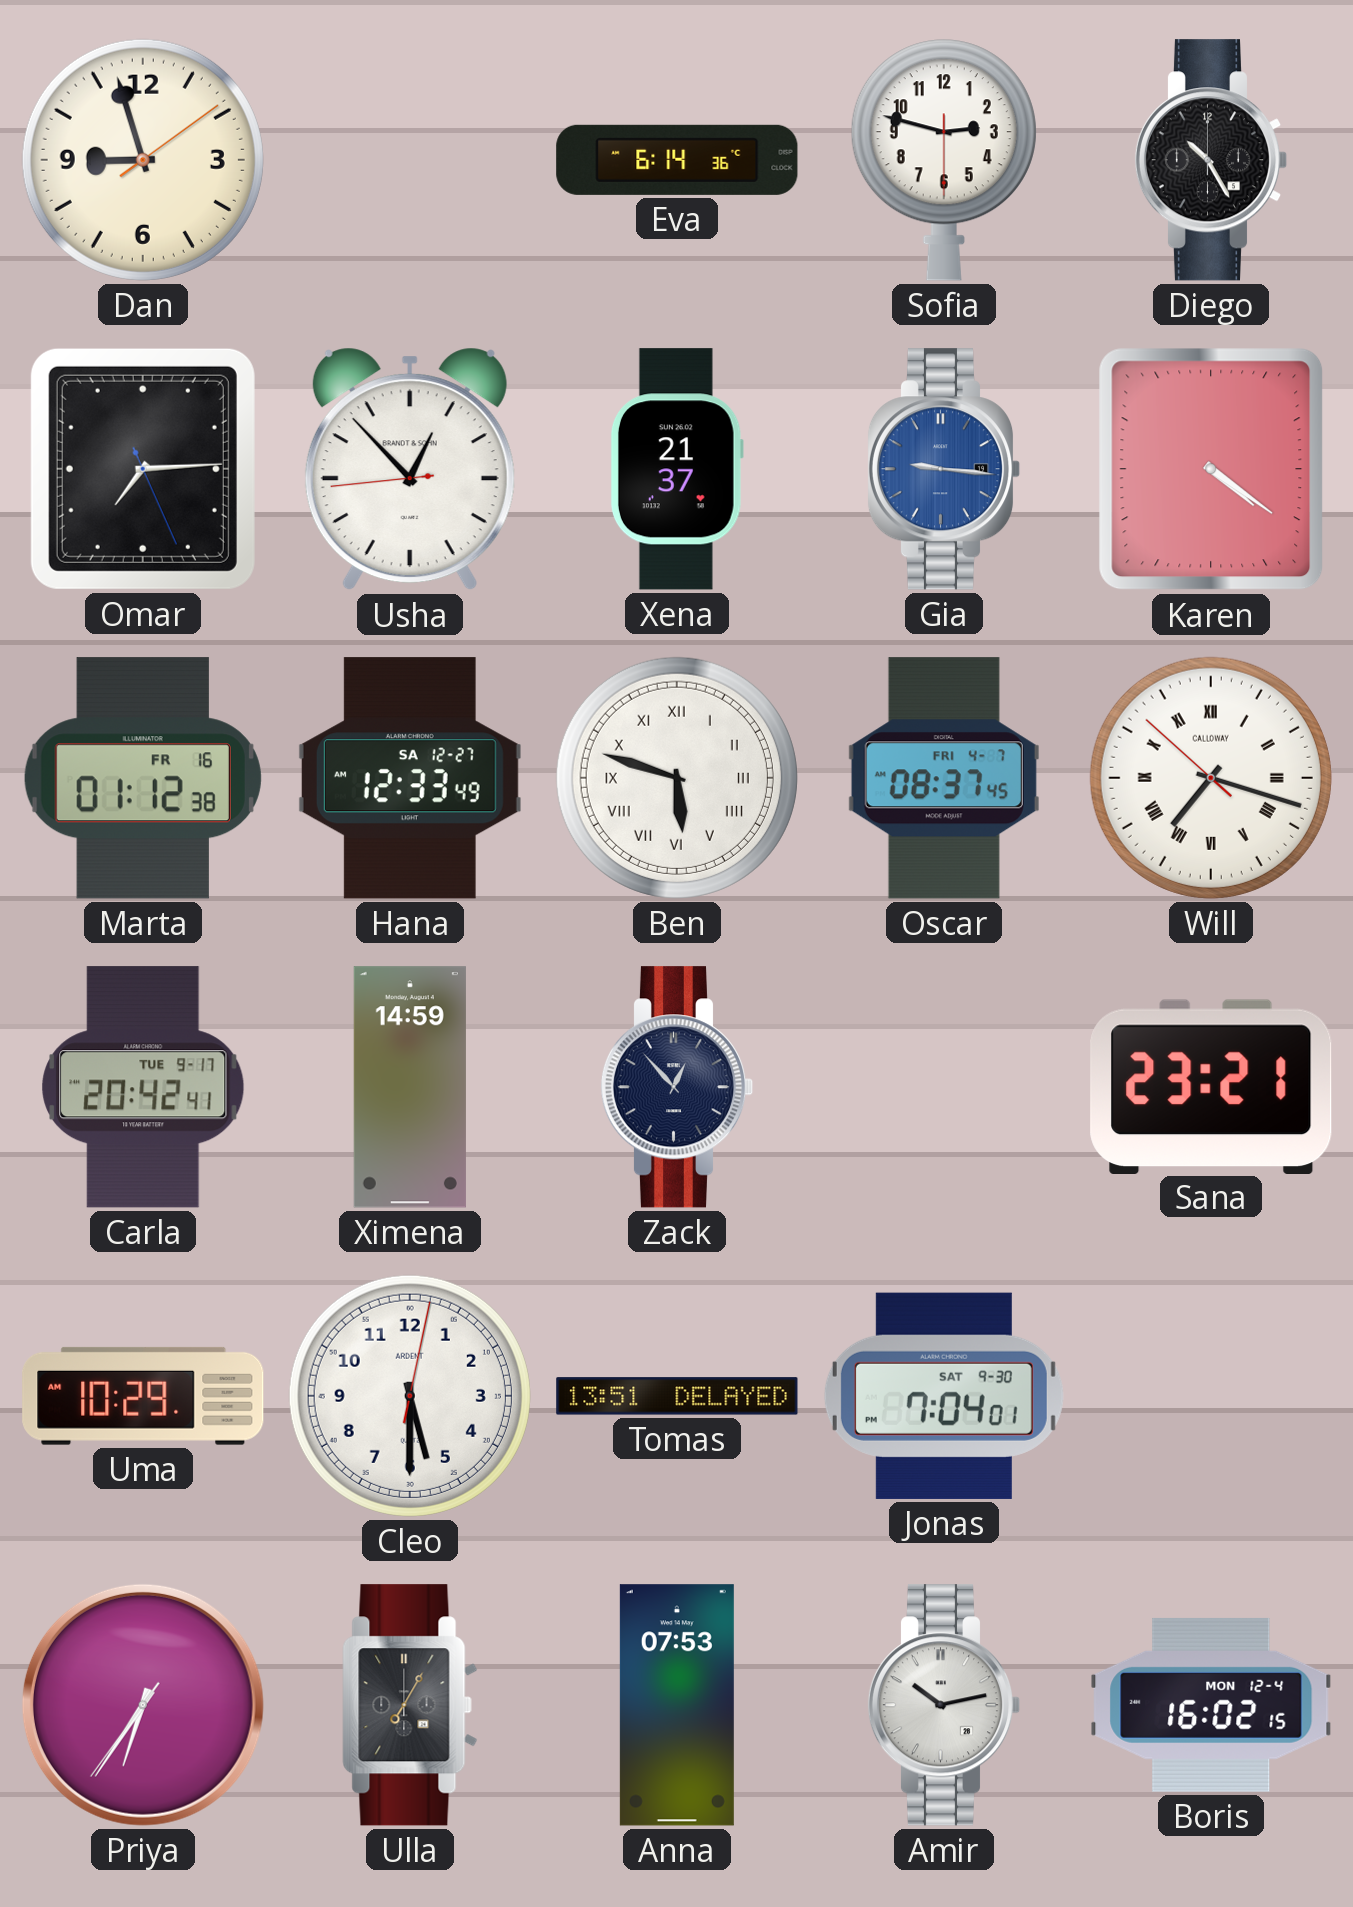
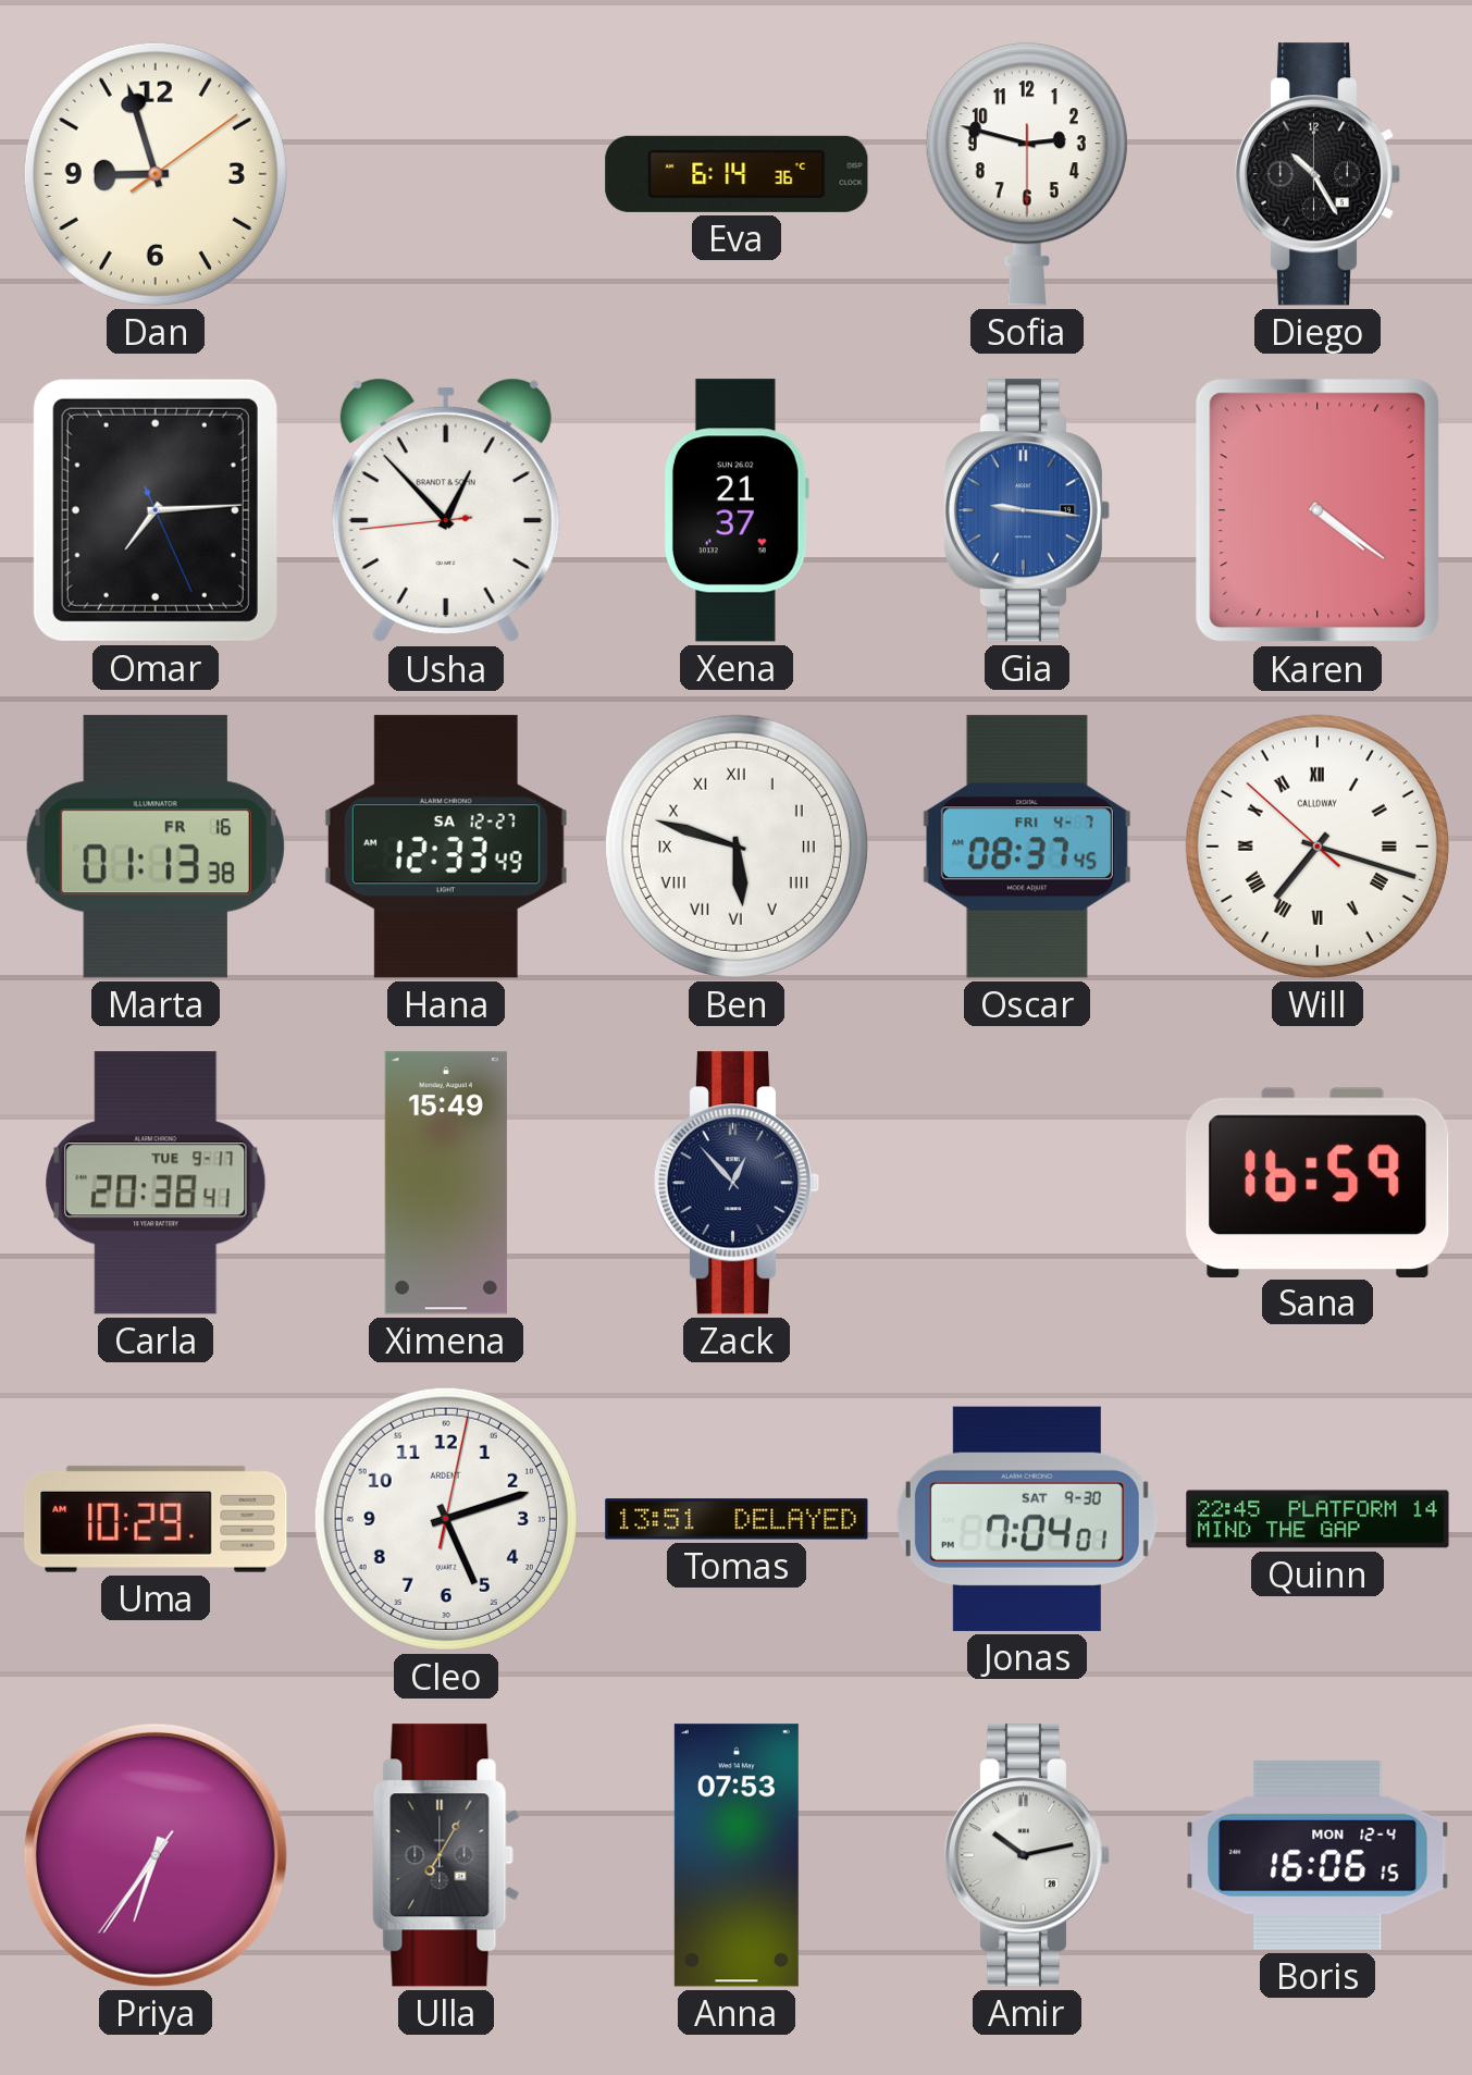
Marta: 01:12 -> 01:13
Carla: 20:42 -> 20:38
Ximena: 14:59 -> 15:49
Sana: 23:21 -> 16:59
Cleo: 5:30 -> 5:12
Quinn: none -> 22:45
Boris: 16:02 -> 16:06
